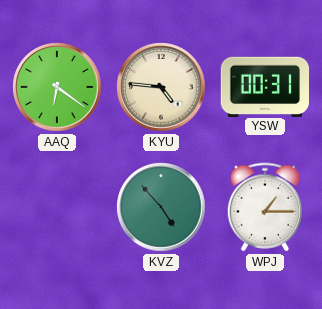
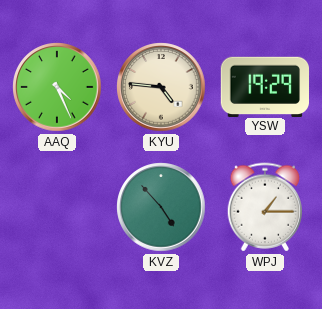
AAQ: 6:21 -> 4:26
YSW: 00:31 -> 19:29
